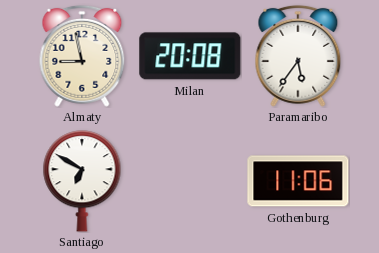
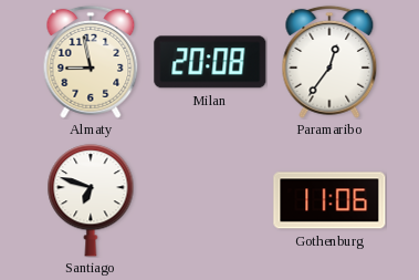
Paramaribo: 5:36 -> 12:36
Santiago: 6:50 -> 6:48
